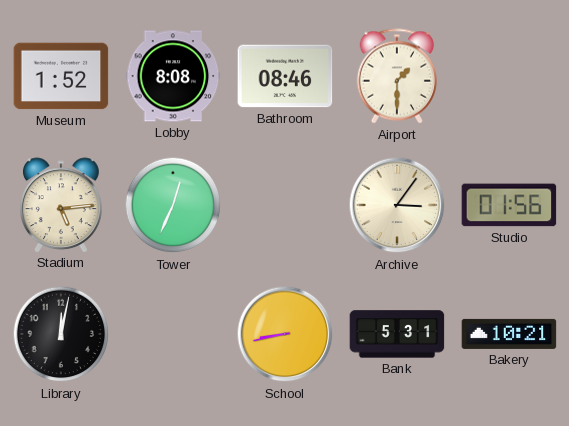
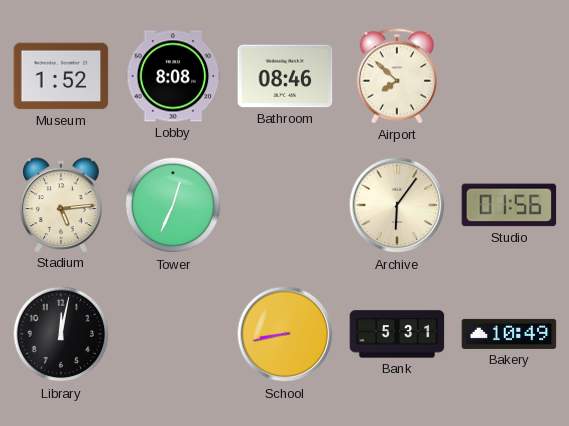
Airport: 1:30 -> 7:52
Archive: 3:06 -> 6:06
Bakery: 10:21 -> 10:49
